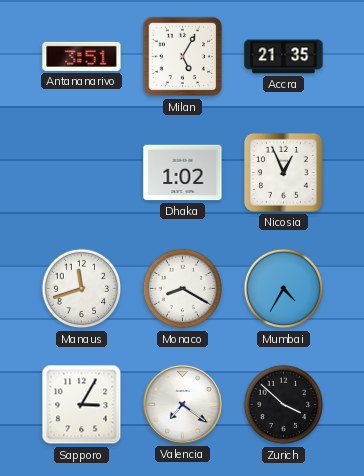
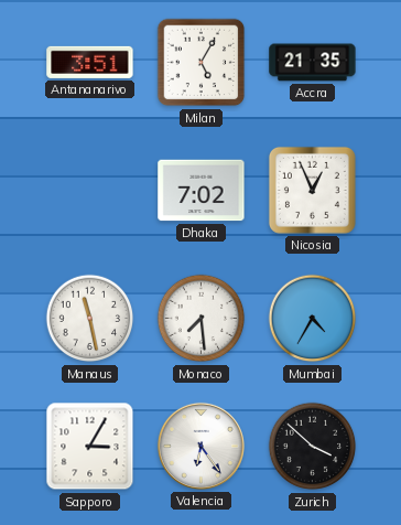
Dhaka: 1:02 -> 7:02
Manaus: 11:42 -> 11:28
Monaco: 8:20 -> 7:29
Valencia: 7:21 -> 6:24
